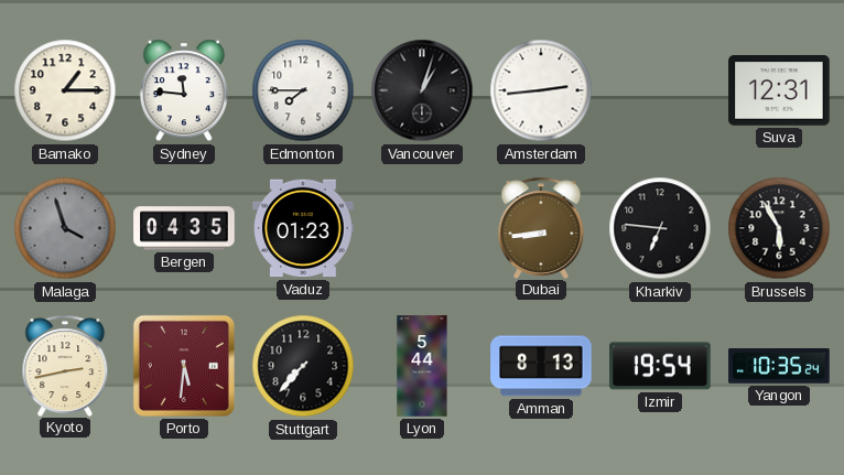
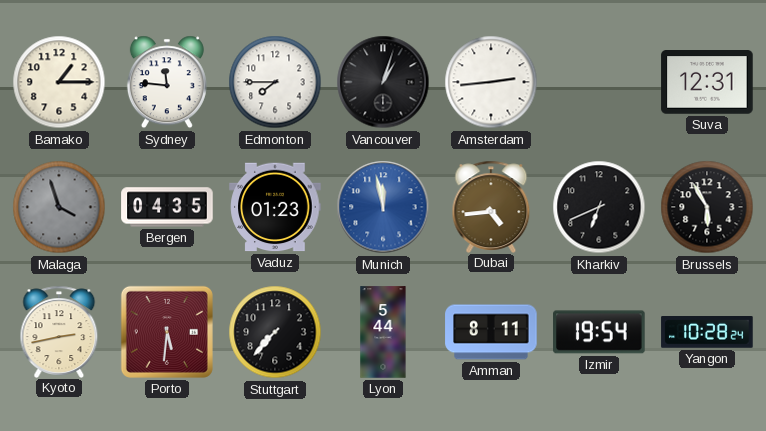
Munich: none -> 11:58
Dubai: 8:44 -> 4:44
Kharkiv: 6:46 -> 6:41
Amman: 8:13 -> 8:11
Yangon: 10:35 -> 10:28
